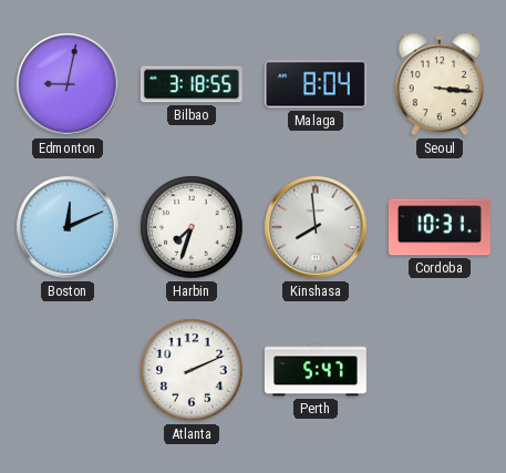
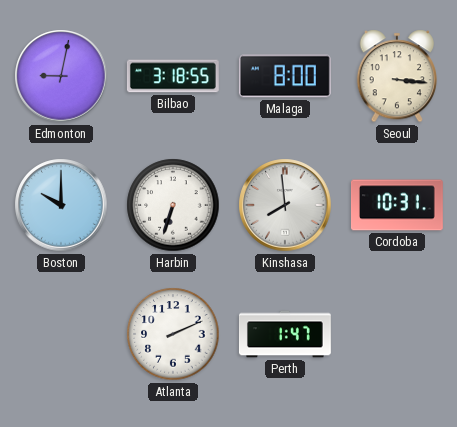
Malaga: 8:04 -> 8:00
Boston: 12:11 -> 10:00
Harbin: 7:33 -> 6:33
Perth: 5:47 -> 1:47
